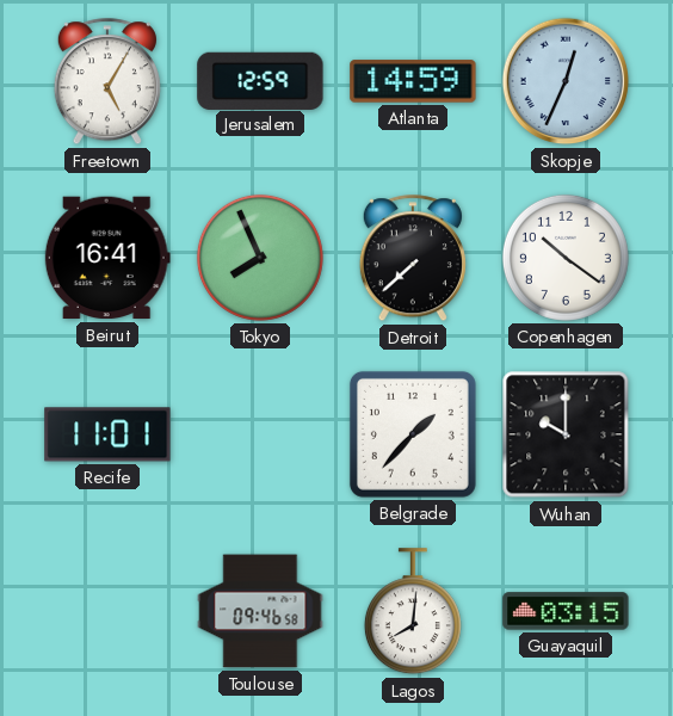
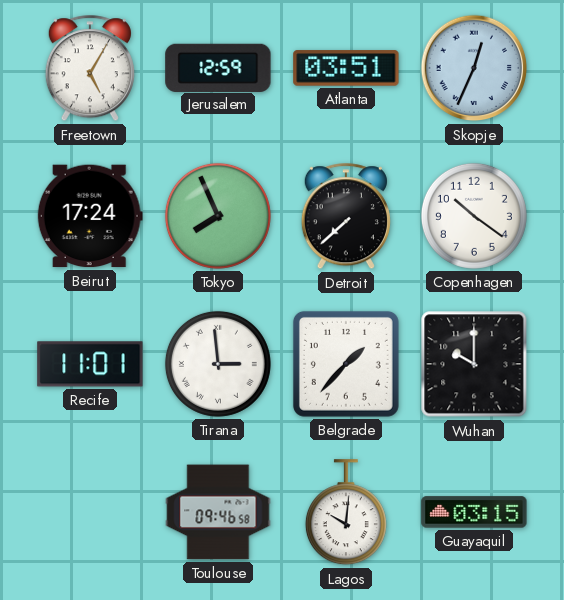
Atlanta: 14:59 -> 03:51
Beirut: 16:41 -> 17:24
Tirana: none -> 2:59
Lagos: 8:01 -> 10:01
